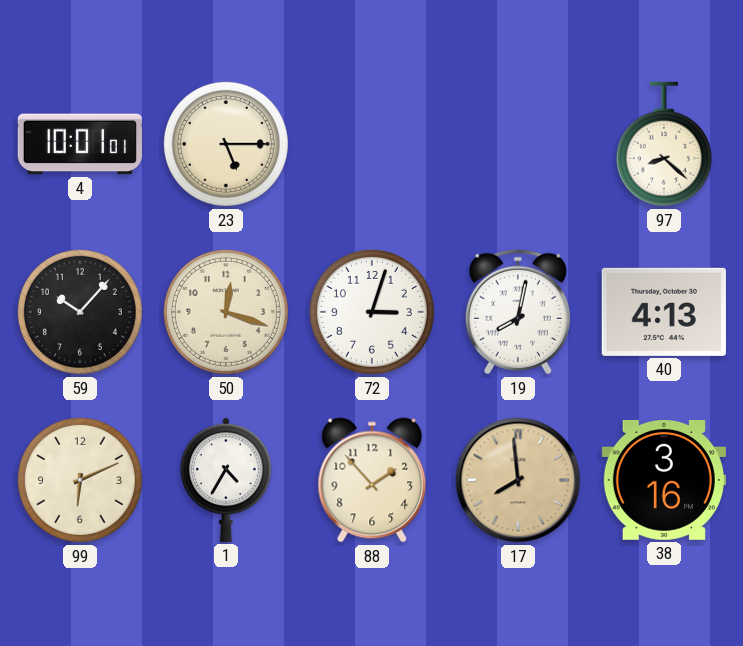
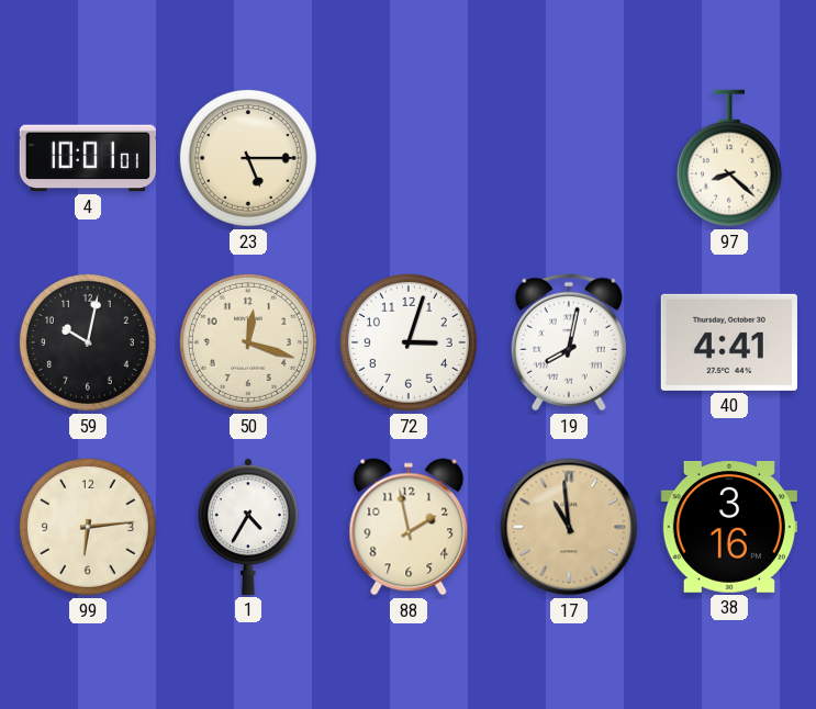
59: 10:07 -> 10:02
40: 4:13 -> 4:41
99: 6:11 -> 6:14
88: 1:53 -> 1:58
17: 7:59 -> 10:59
